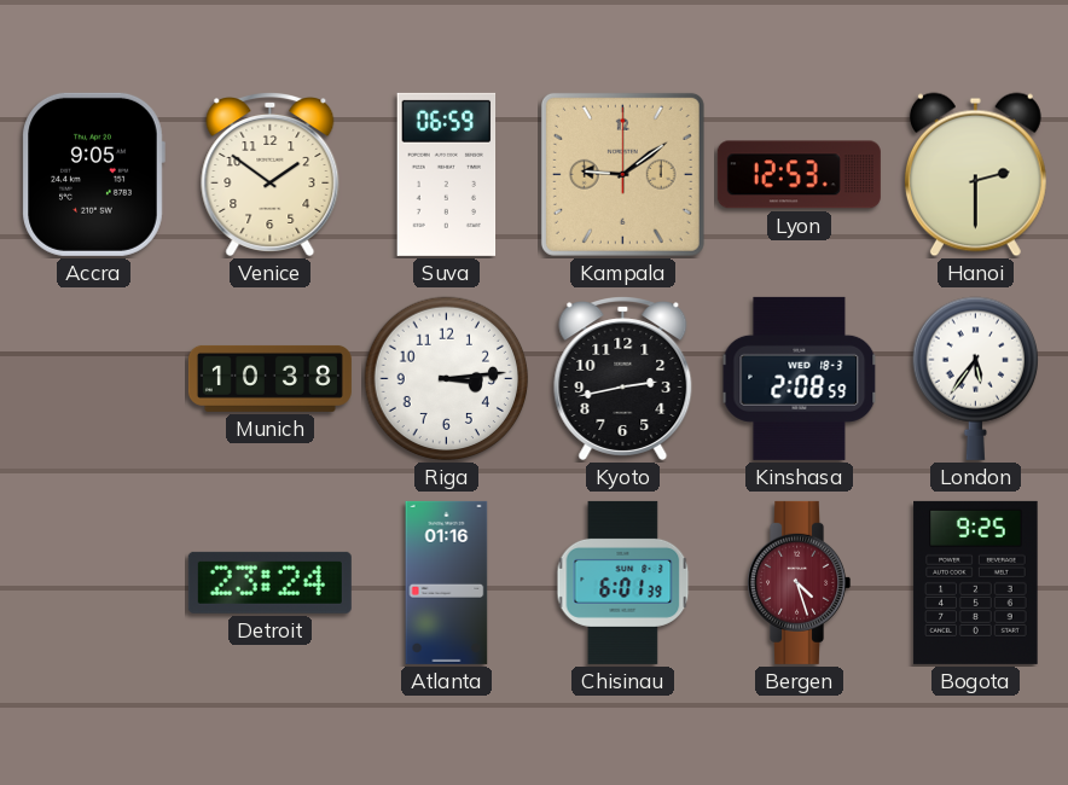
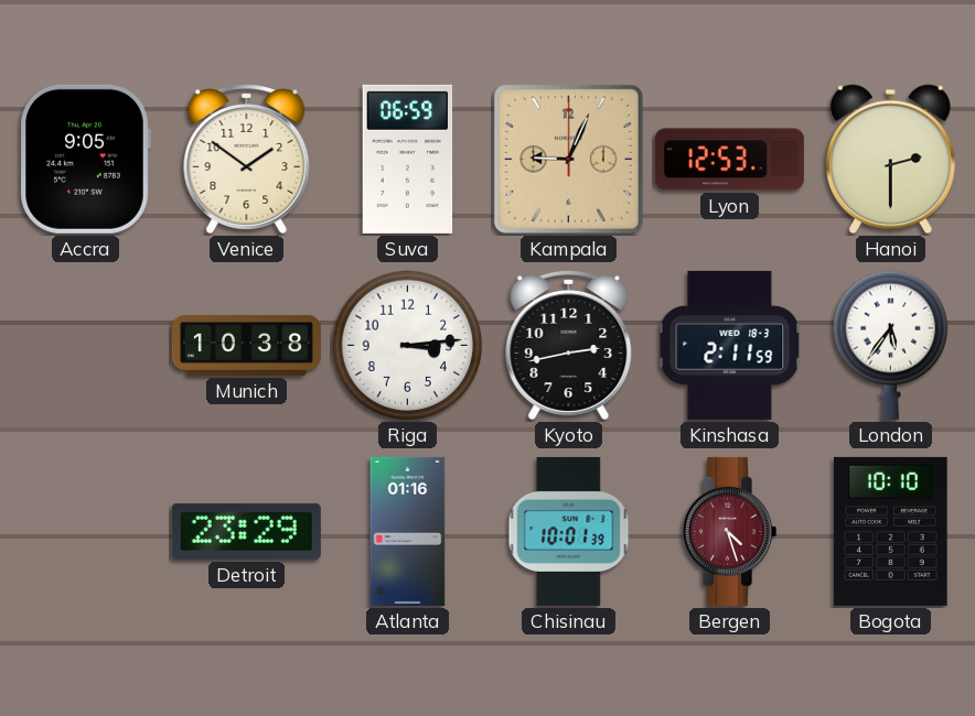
Kampala: 9:09 -> 9:04
Kinshasa: 2:08 -> 2:11
Detroit: 23:24 -> 23:29
Chisinau: 6:01 -> 10:01
Bogota: 9:25 -> 10:10
